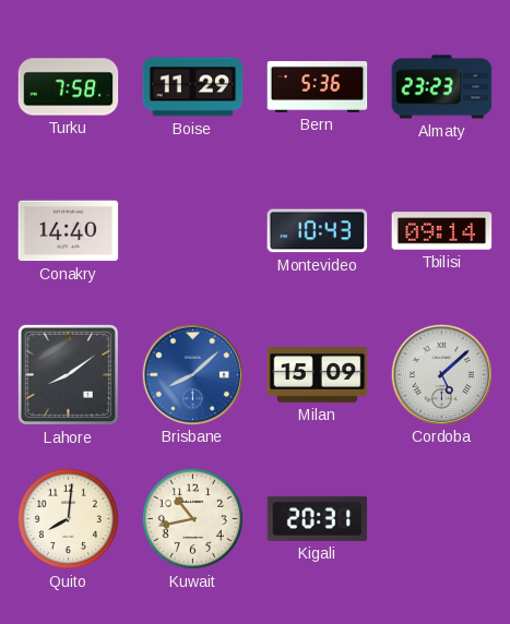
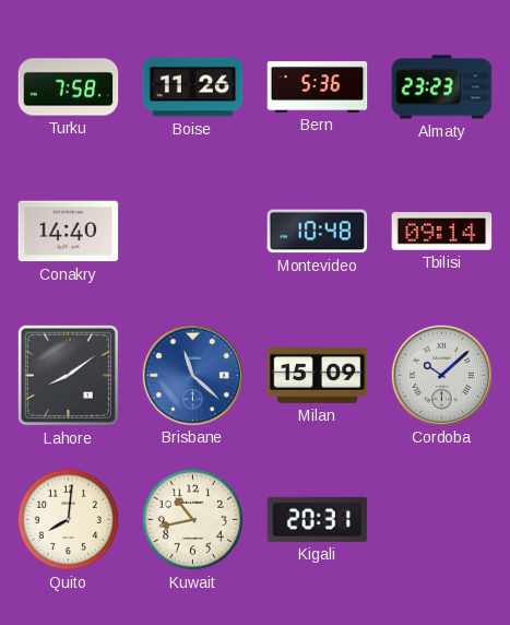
Boise: 11:29 -> 11:26
Montevideo: 10:43 -> 10:48
Brisbane: 8:08 -> 11:22
Cordoba: 5:08 -> 10:08
